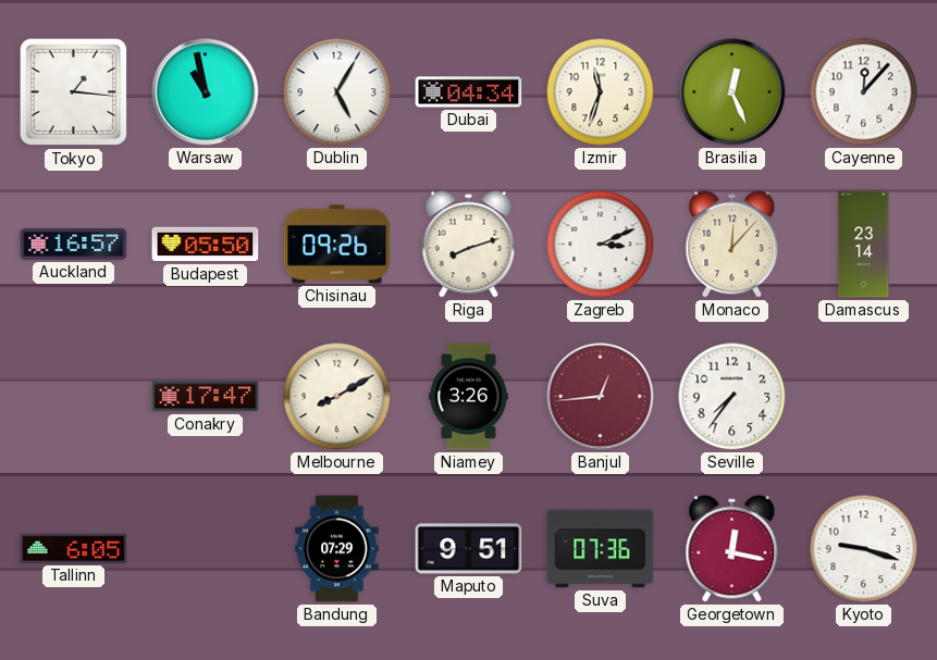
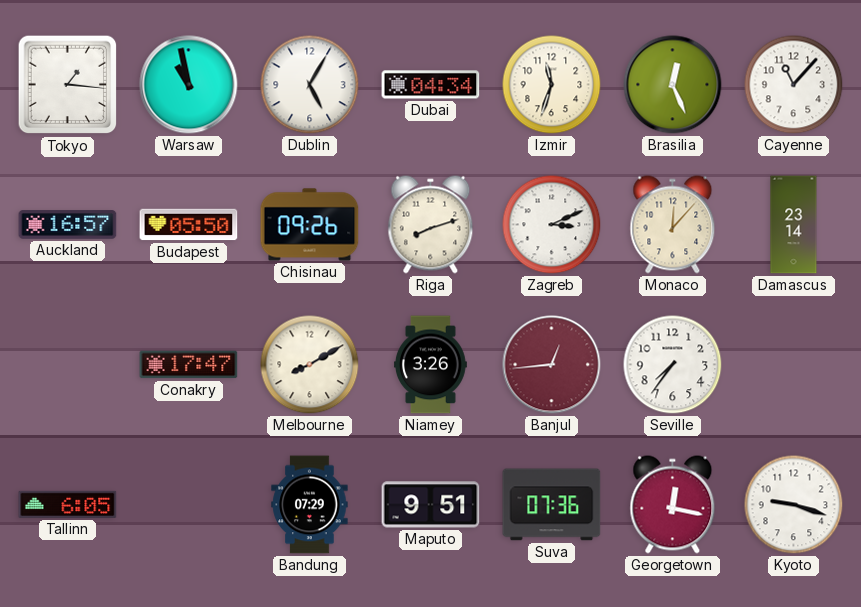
Cayenne: 12:07 -> 11:07
